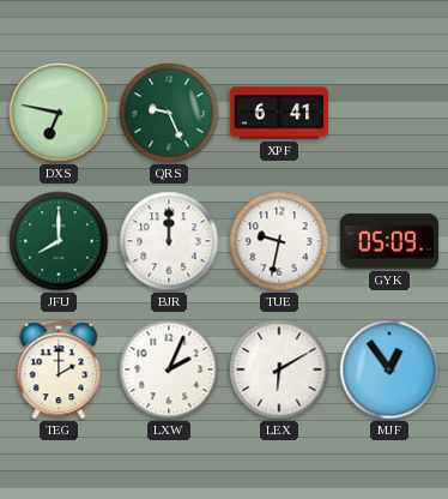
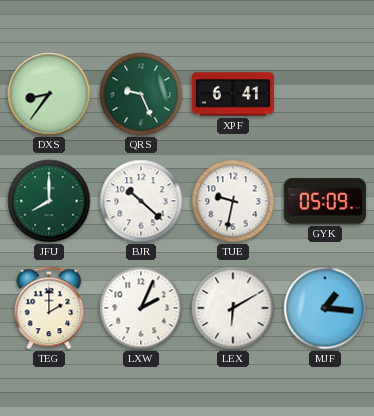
DXS: 6:47 -> 8:36
BJR: 12:00 -> 10:22
MJF: 12:54 -> 1:16
